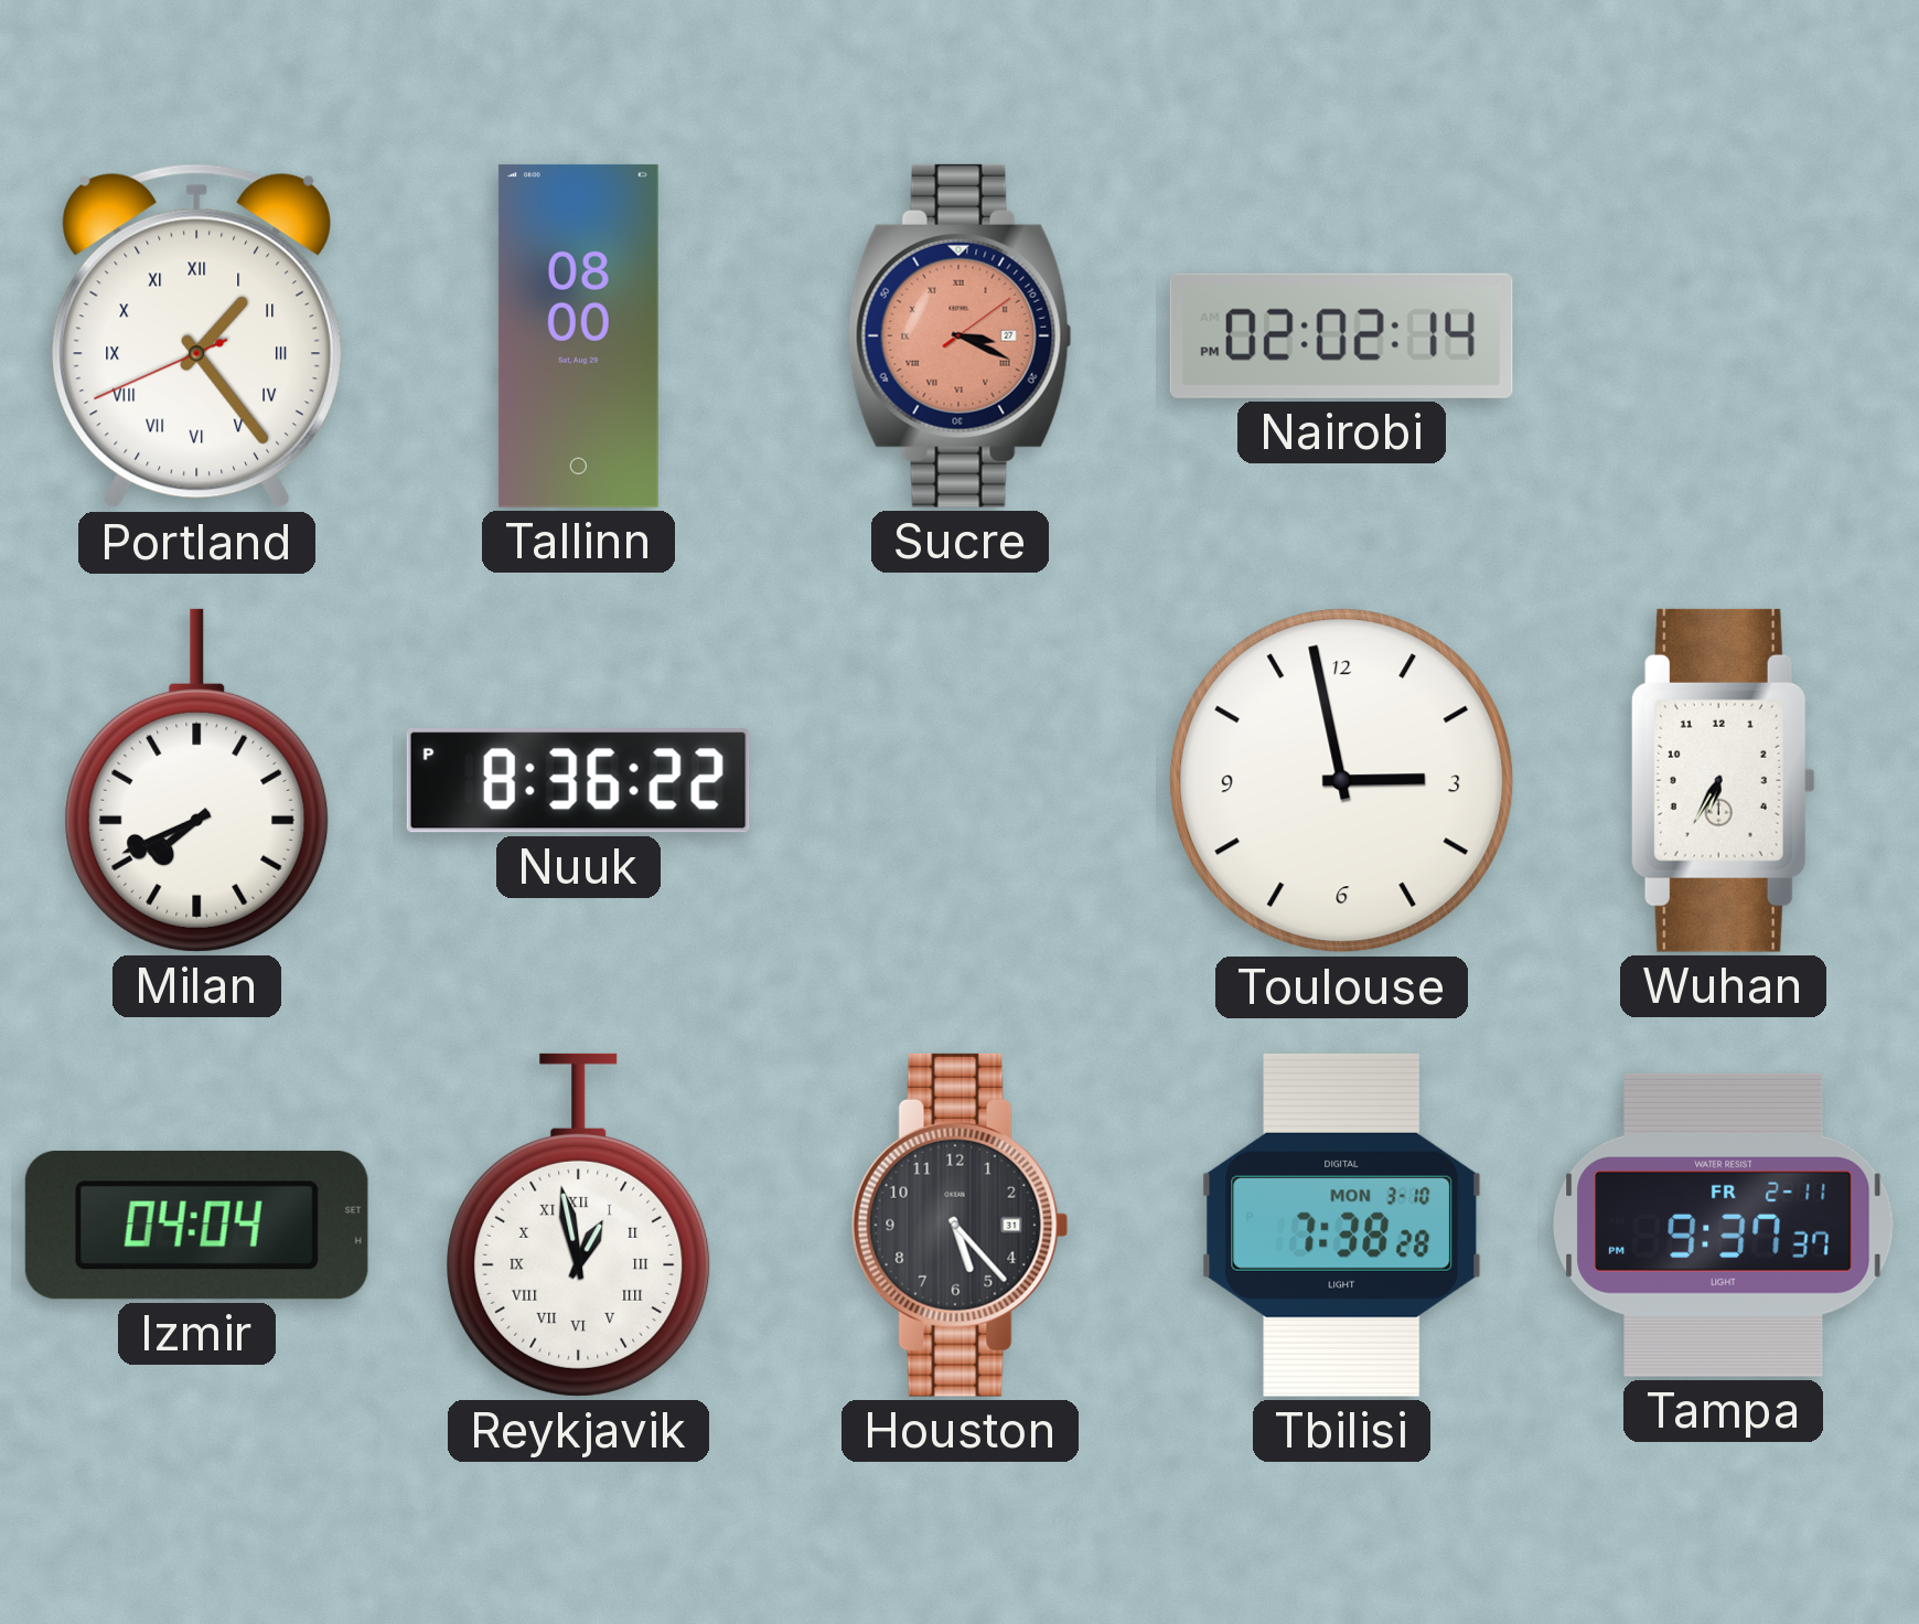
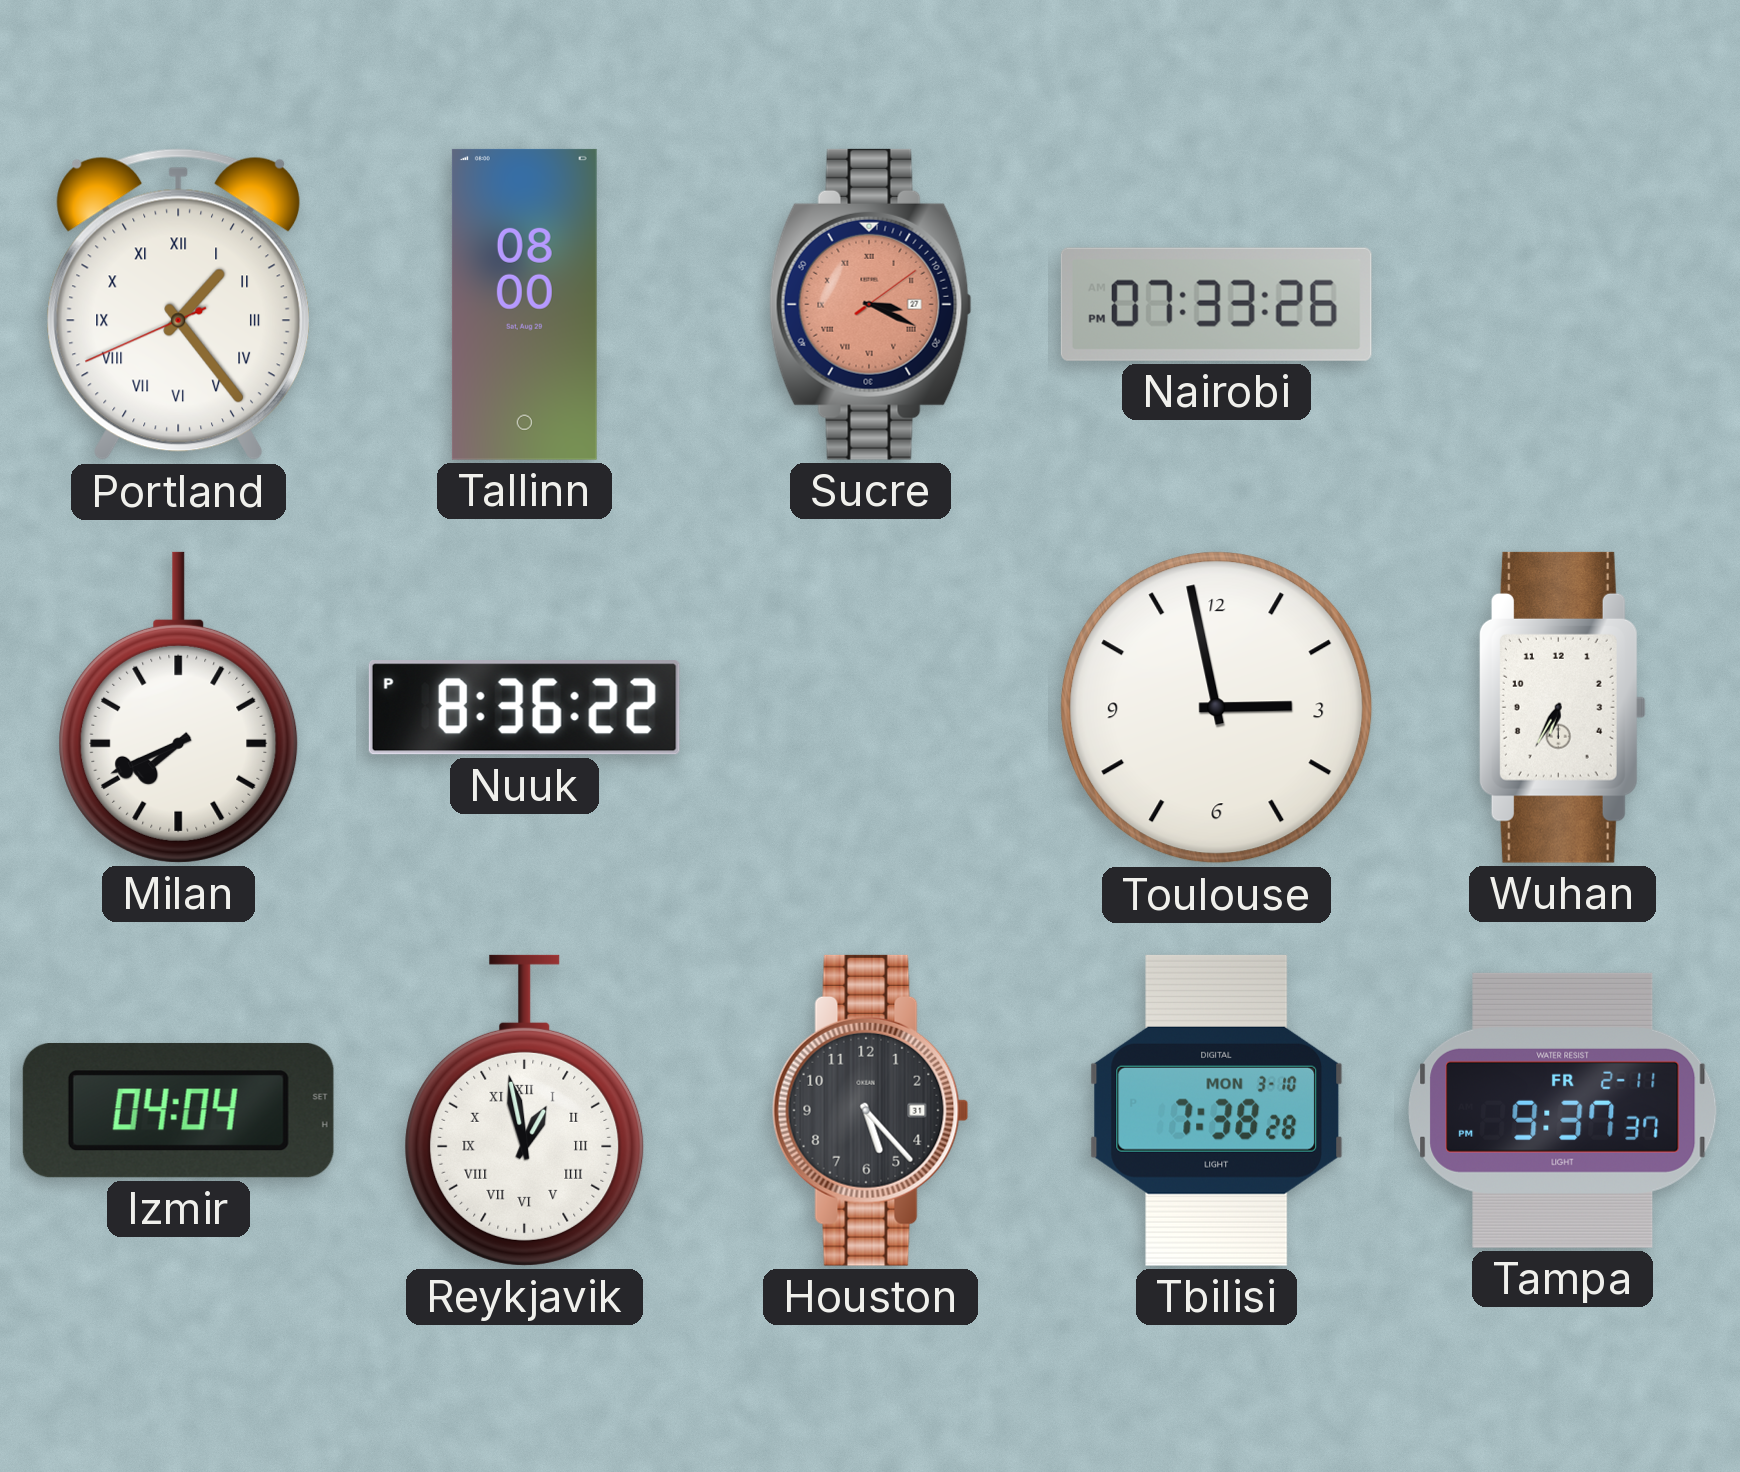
Nairobi: 02:02 -> 07:33
